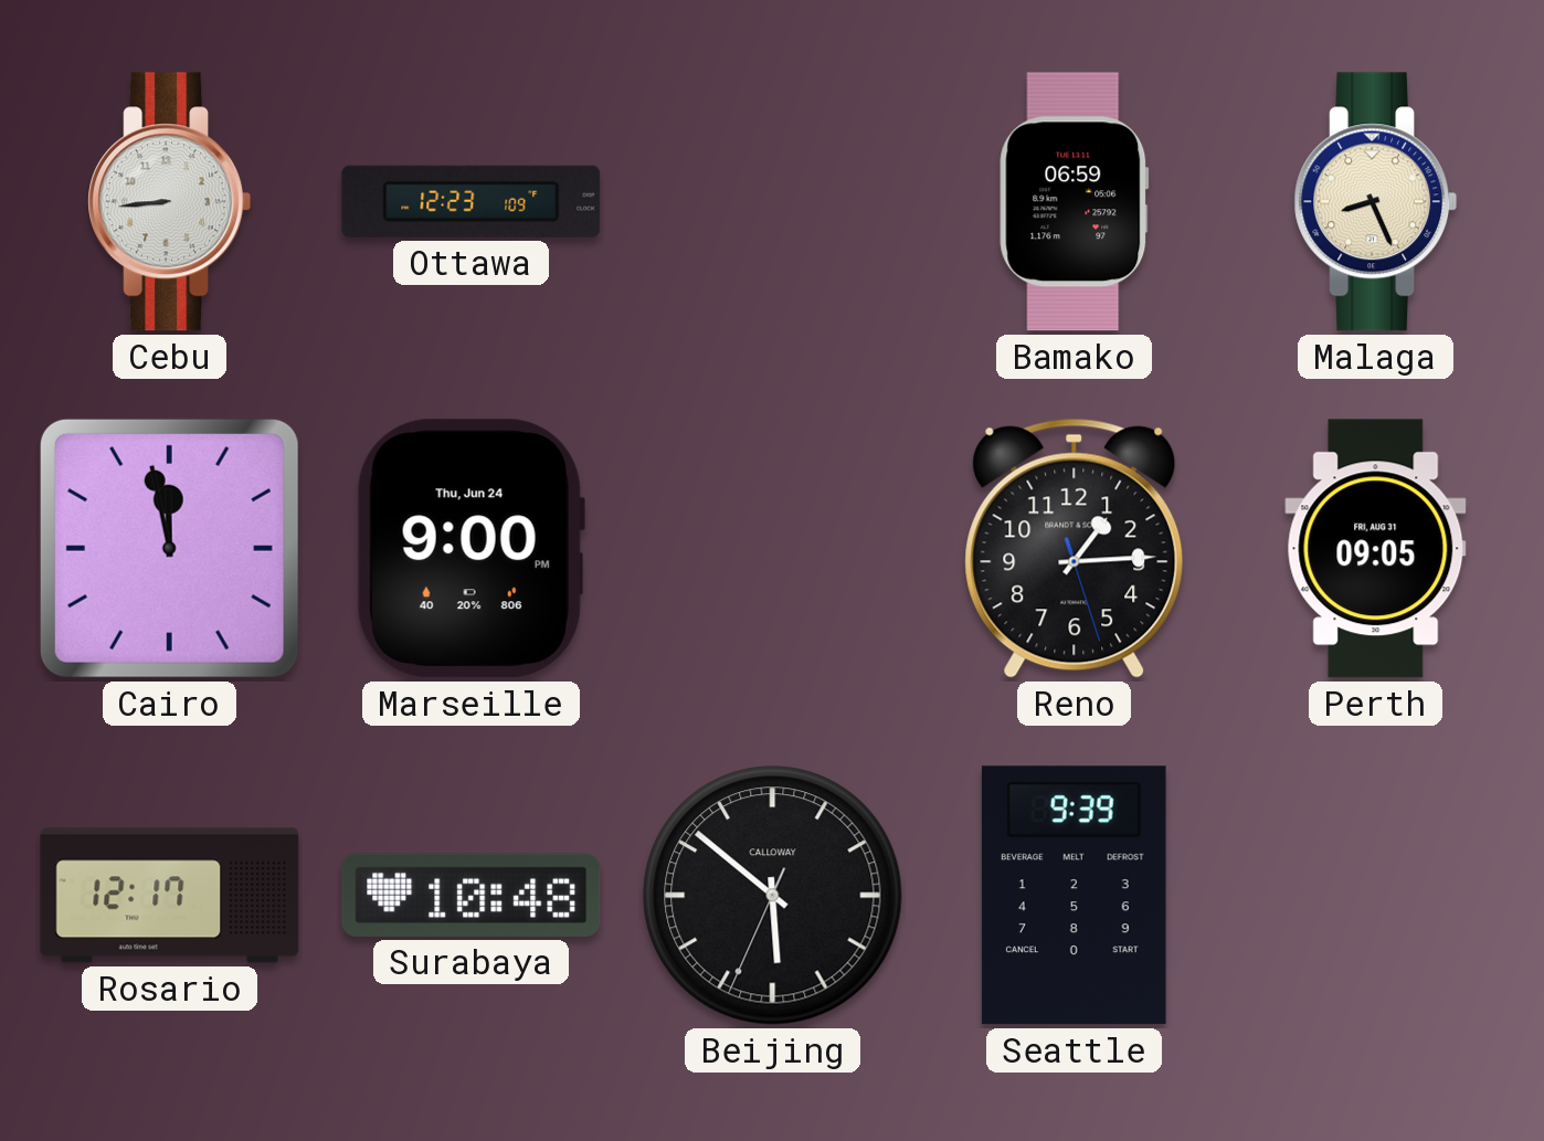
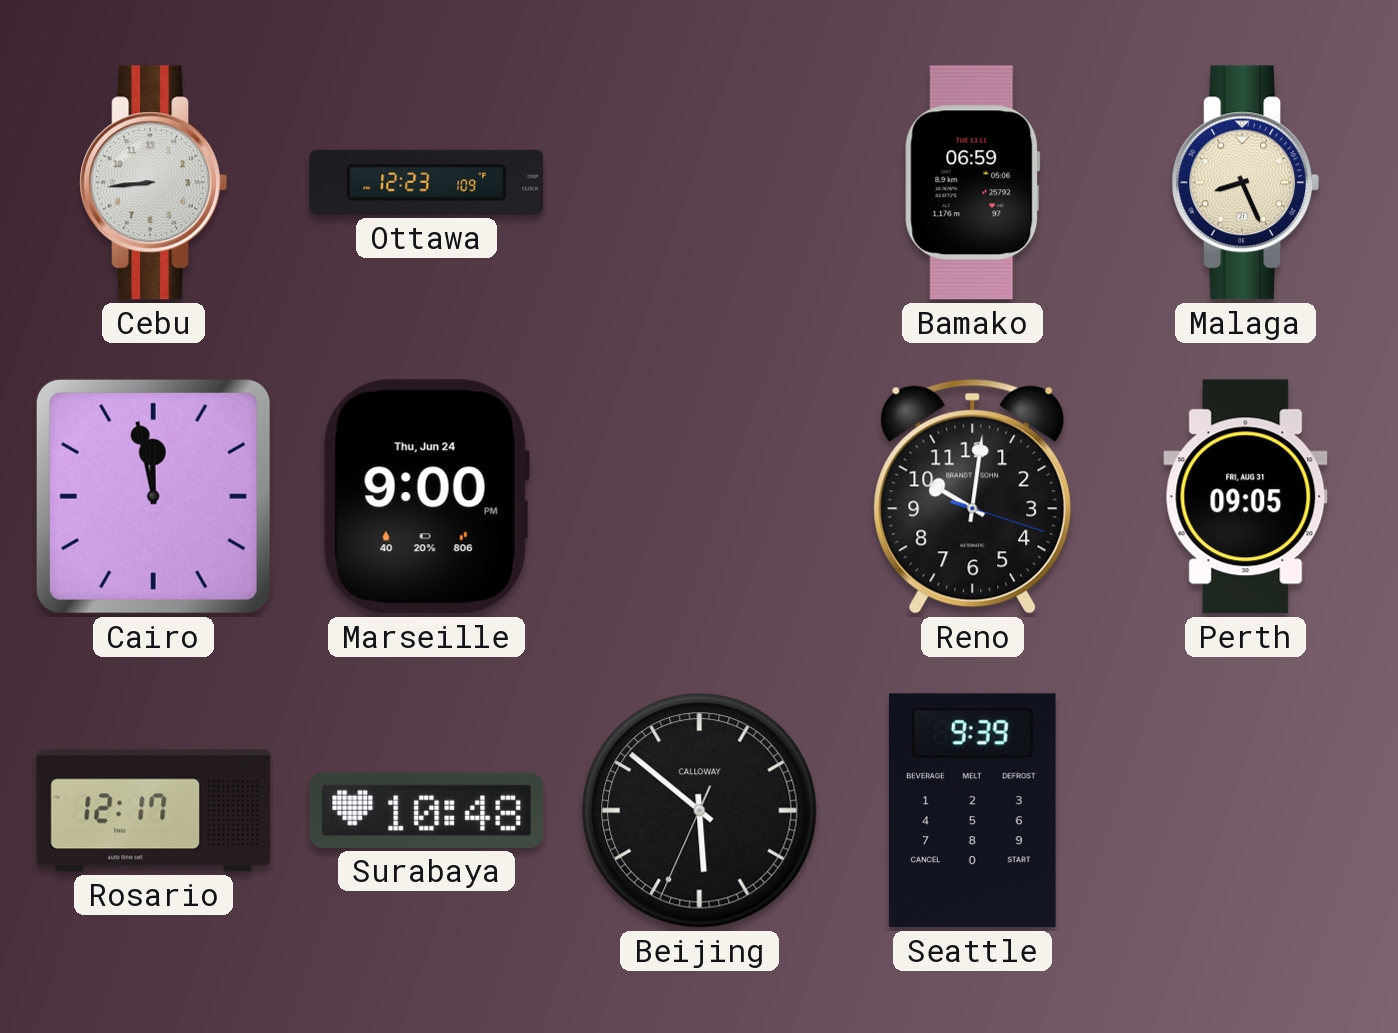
Reno: 1:14 -> 10:01
